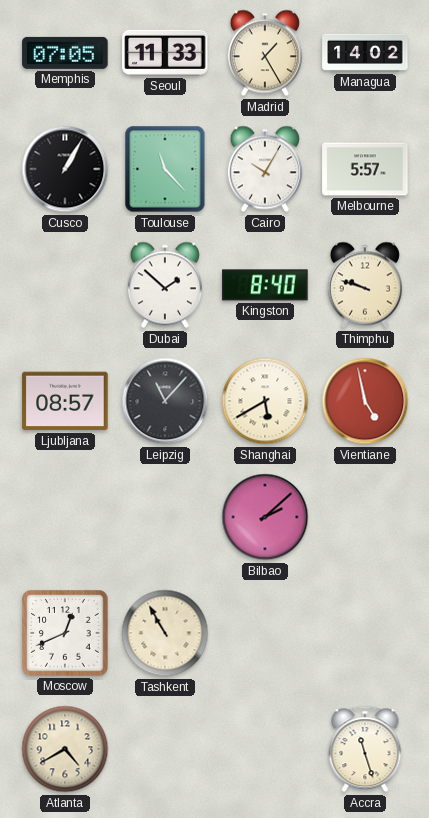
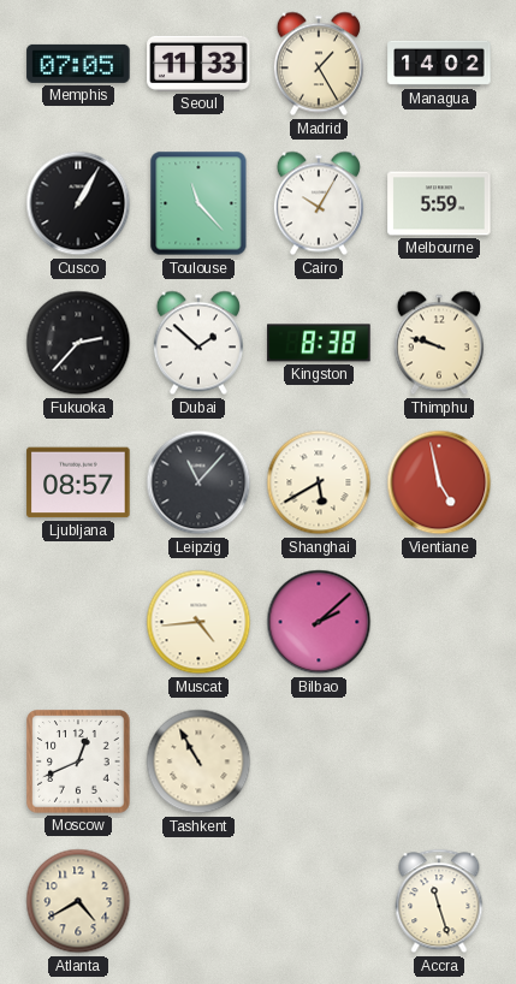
Melbourne: 5:57 -> 5:59
Fukuoka: none -> 2:37
Kingston: 8:40 -> 8:38
Muscat: none -> 4:44
